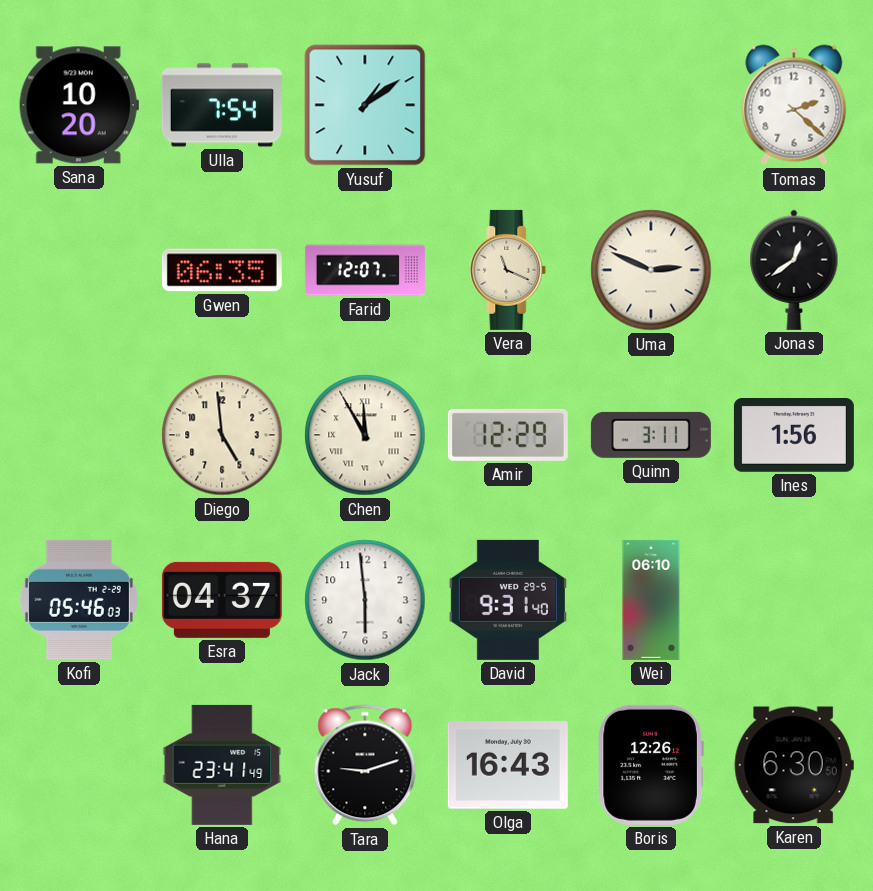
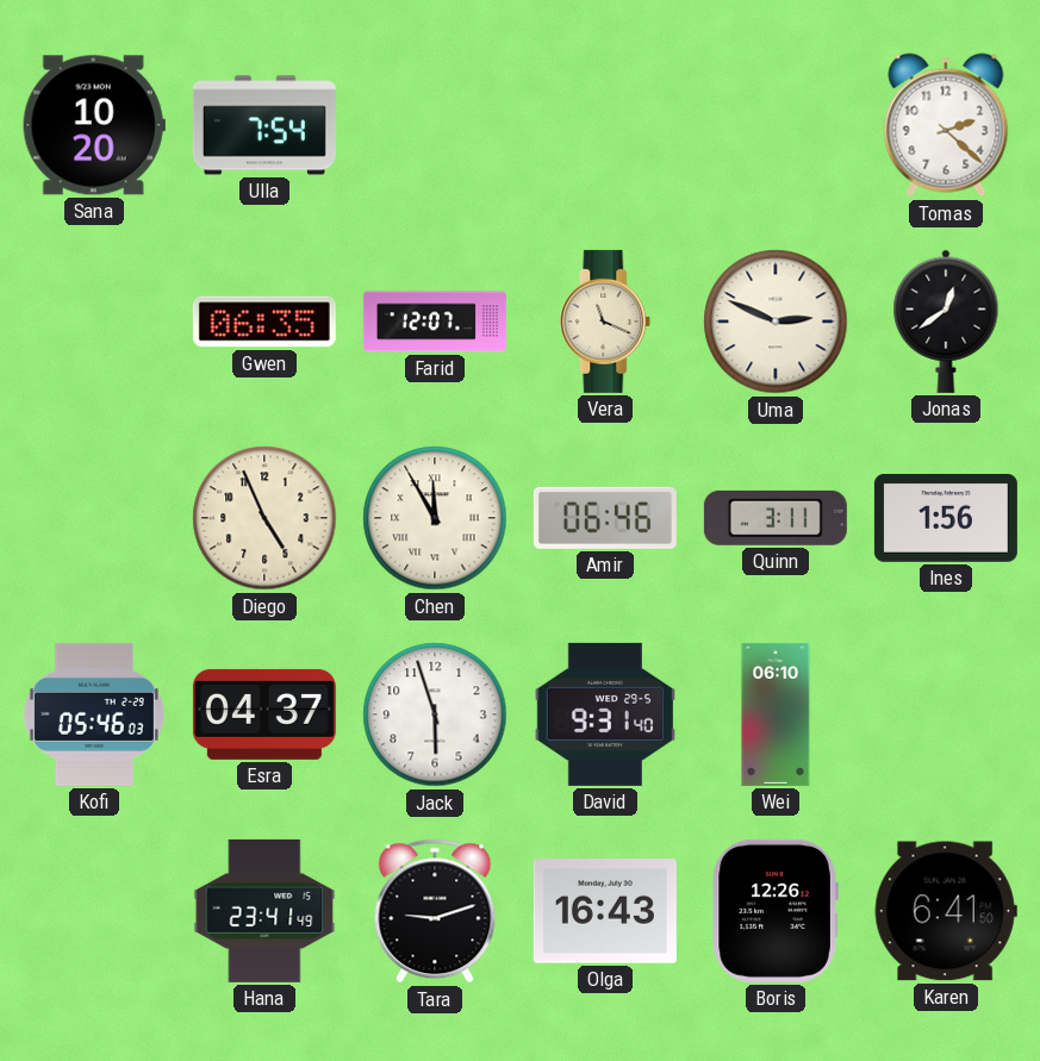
Yusuf: 1:09 -> none
Diego: 4:59 -> 4:56
Amir: 12:29 -> 06:46
Jack: 5:59 -> 5:57
Karen: 6:30 -> 6:41
